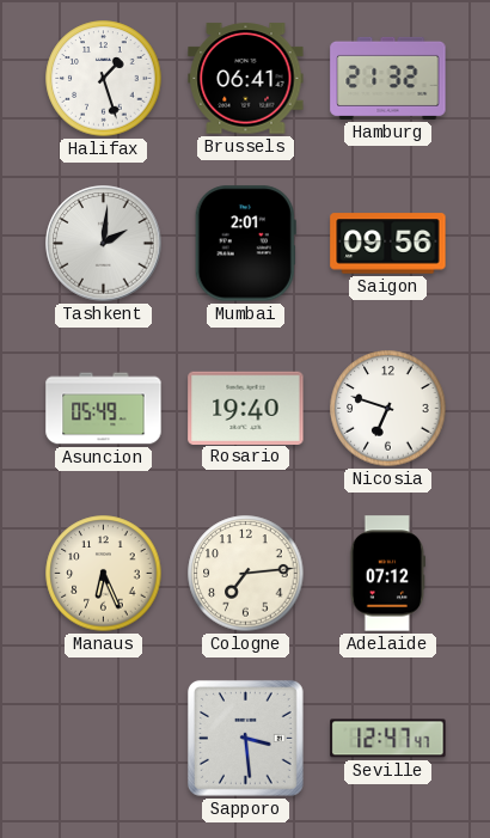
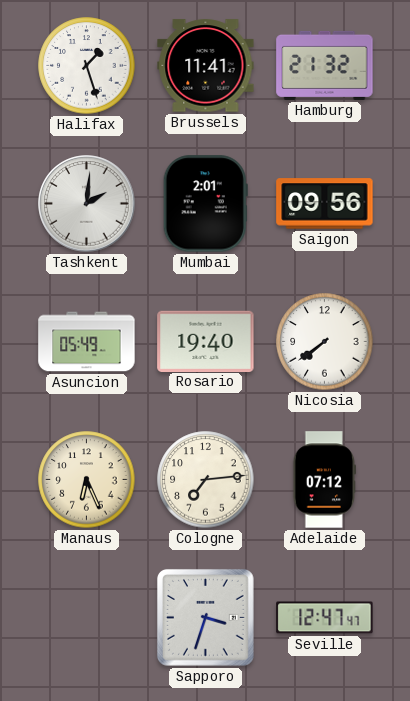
Brussels: 06:41 -> 11:41
Nicosia: 6:48 -> 7:39
Sapporo: 3:29 -> 3:33
